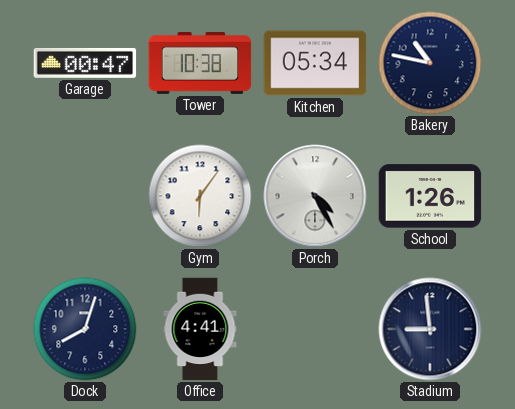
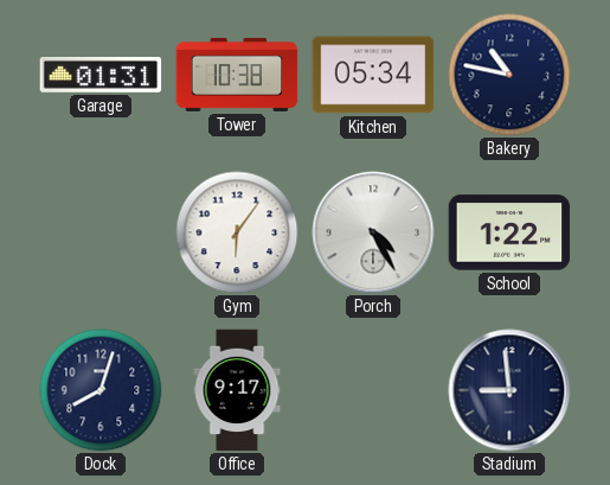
Garage: 00:47 -> 01:31
School: 1:26 -> 1:22
Office: 4:41 -> 9:17
